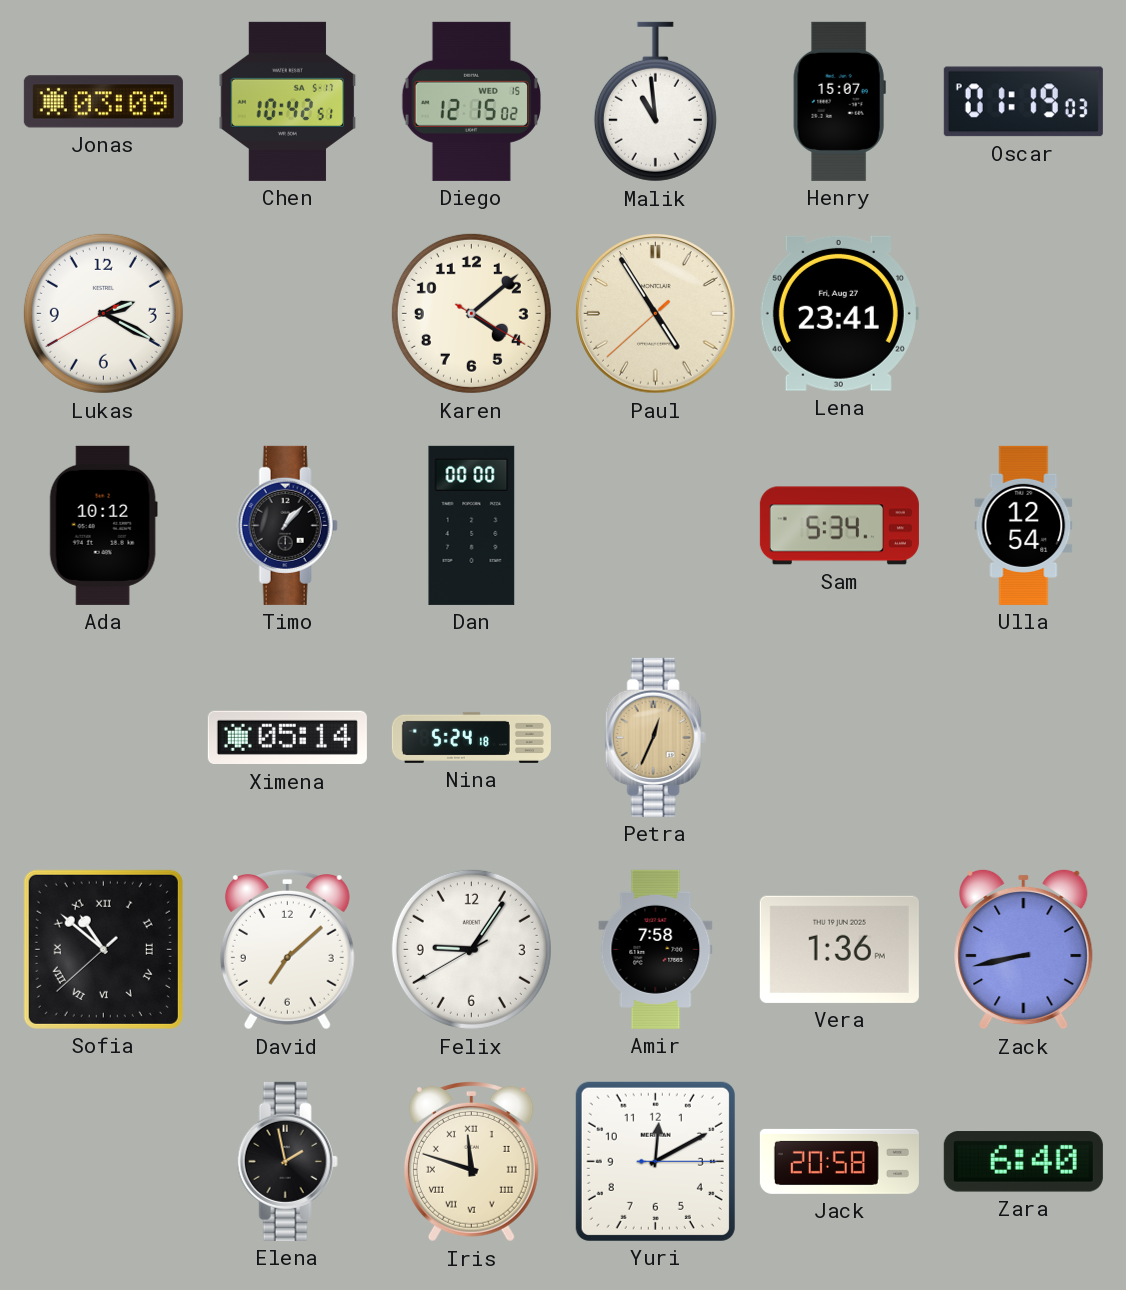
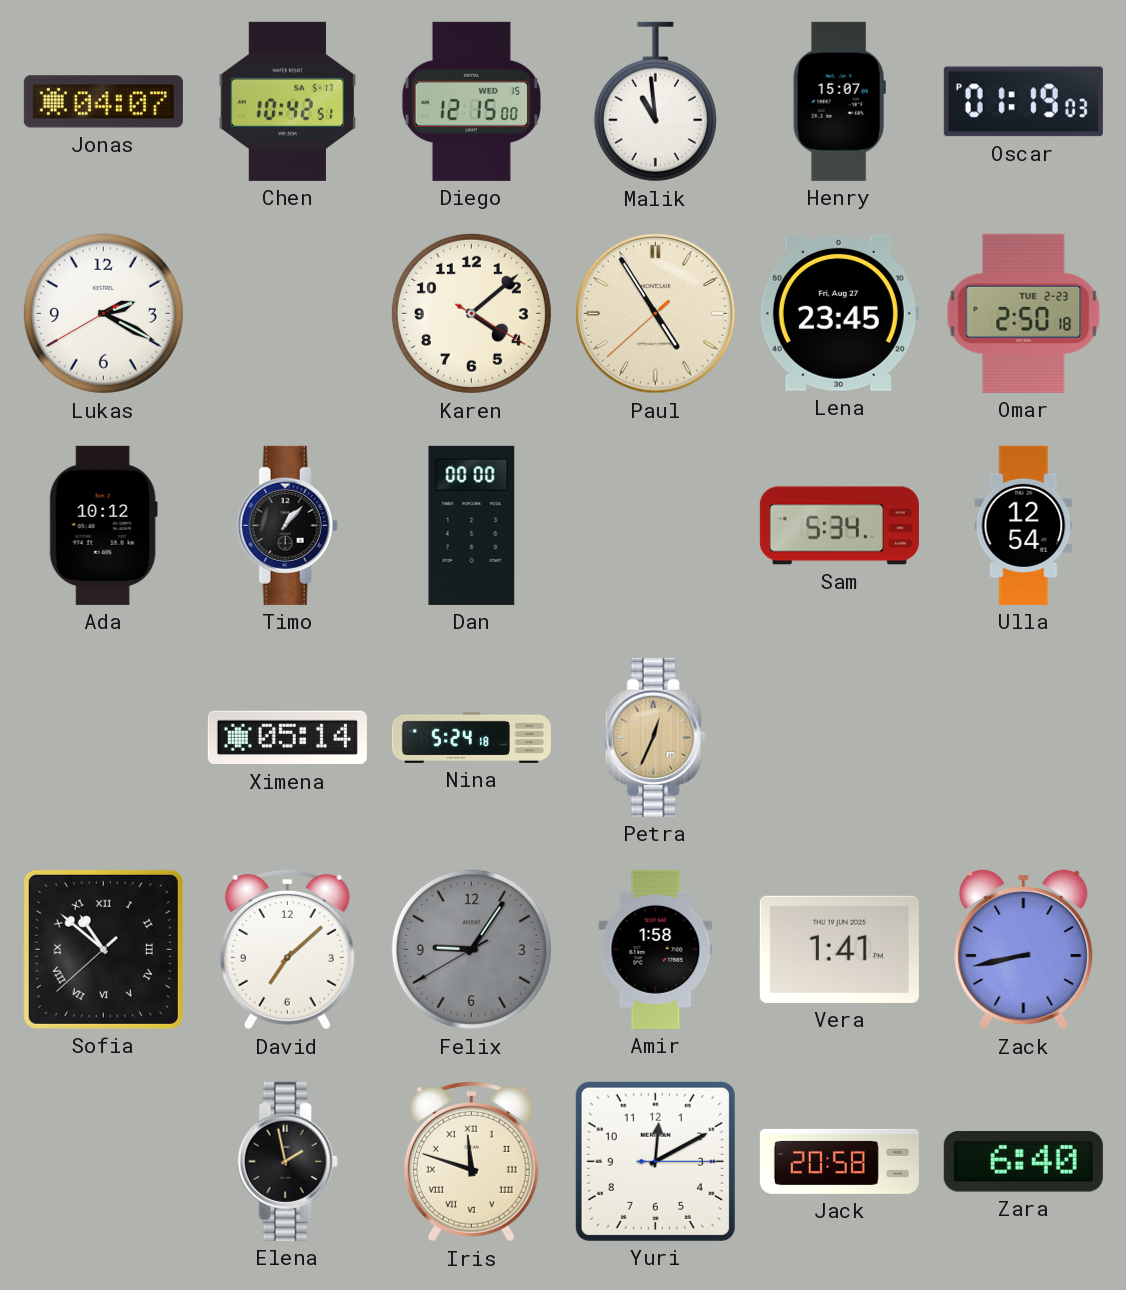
Jonas: 03:09 -> 04:07
Diego: 12:15:02 -> 12:15:00
Lena: 23:41 -> 23:45
Omar: none -> 2:50
Felix dial: white -> grey
Amir: 7:58 -> 1:58
Vera: 1:36 -> 1:41
